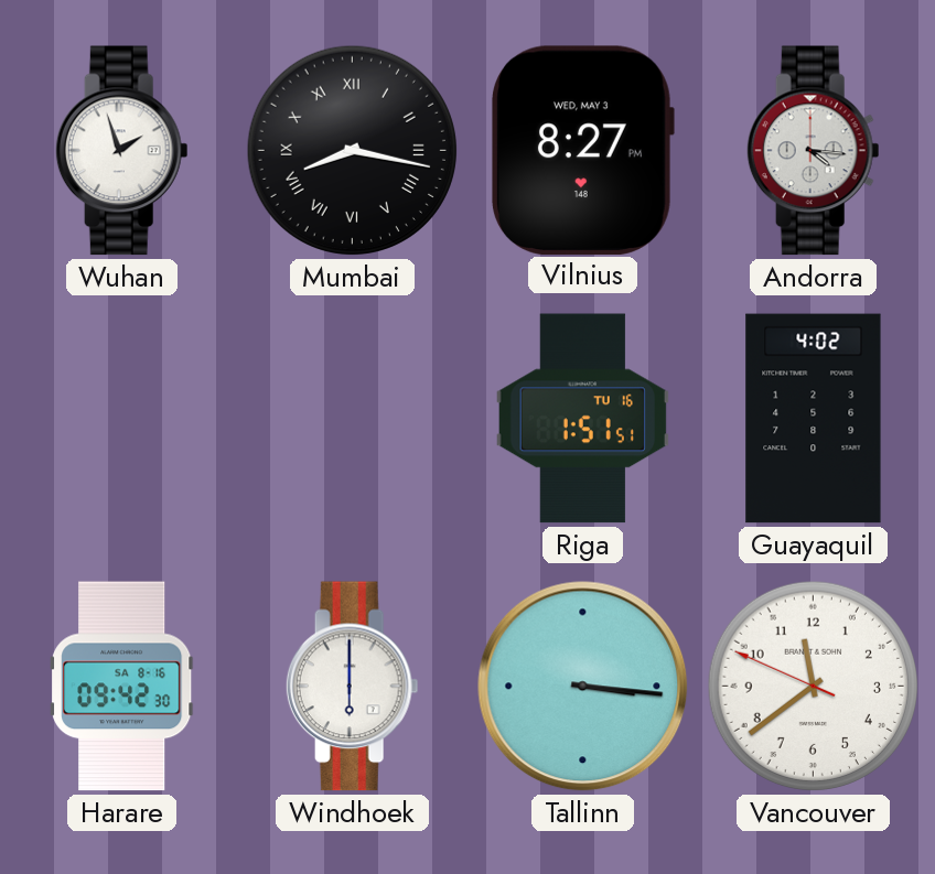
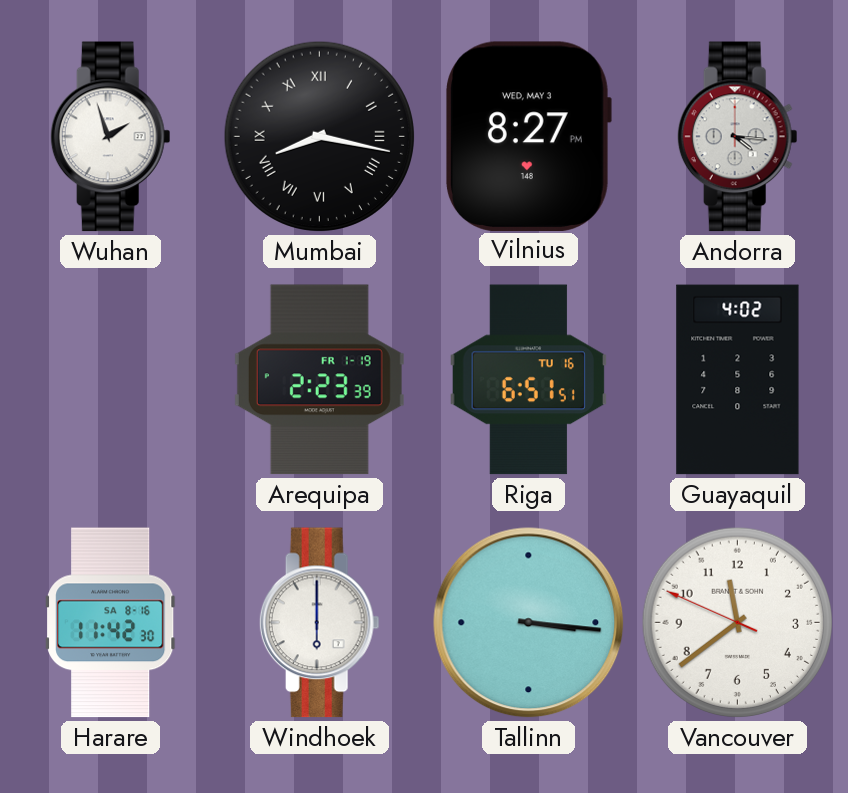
Arequipa: none -> 2:23
Riga: 1:51 -> 6:51
Harare: 09:42 -> 11:42
